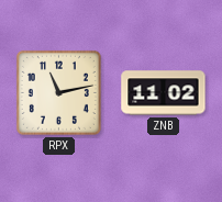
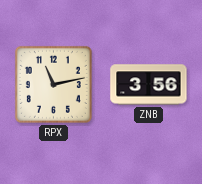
ZNB: 11:02 -> 3:56
